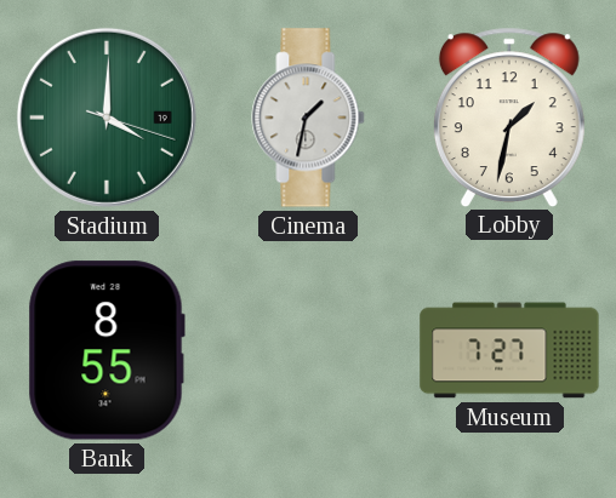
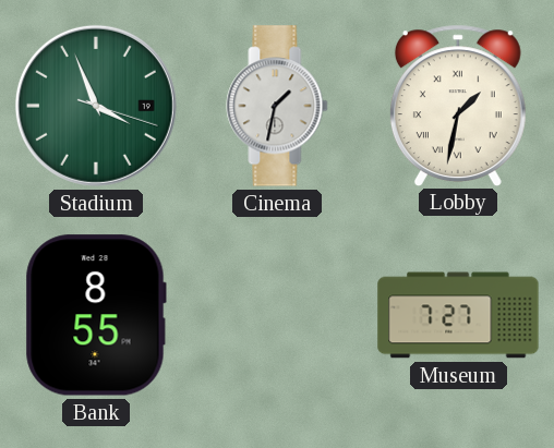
Stadium: 4:00 -> 3:56
Lobby numerals: Arabic -> Roman
